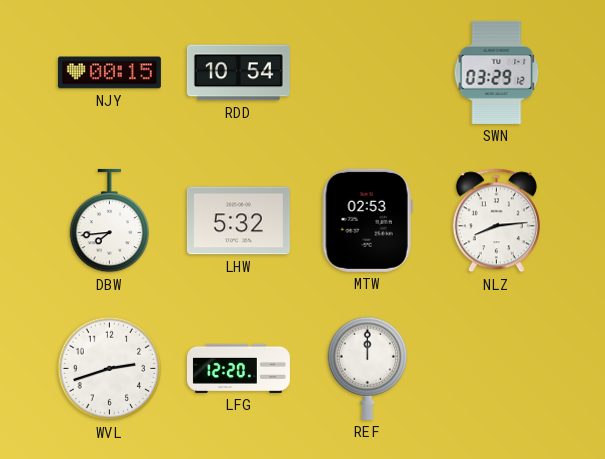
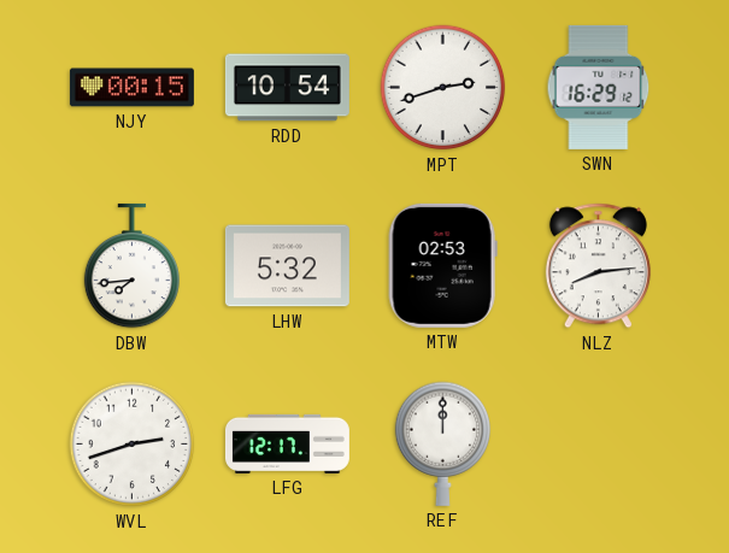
MPT: none -> 2:42
SWN: 03:29 -> 16:29
LFG: 12:20 -> 12:17
